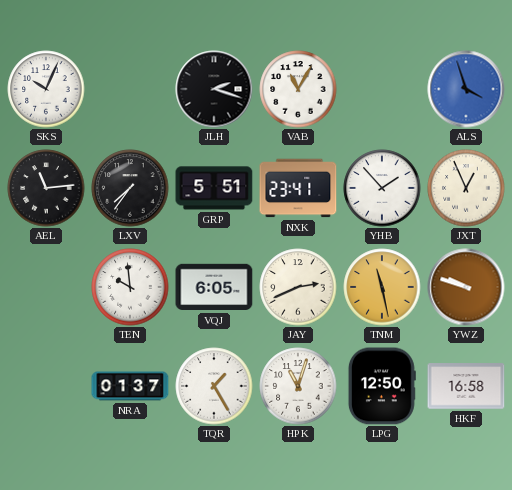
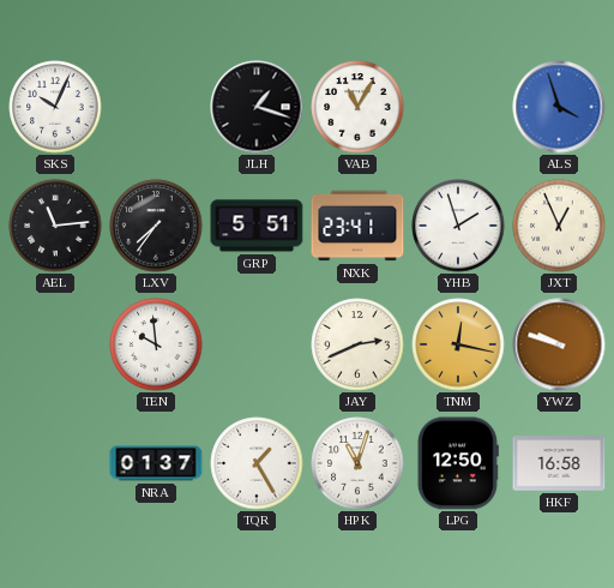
JLH: 2:18 -> 1:18
YHB: 1:53 -> 1:57
VQJ: 6:05 -> none
TNM: 11:28 -> 12:17
